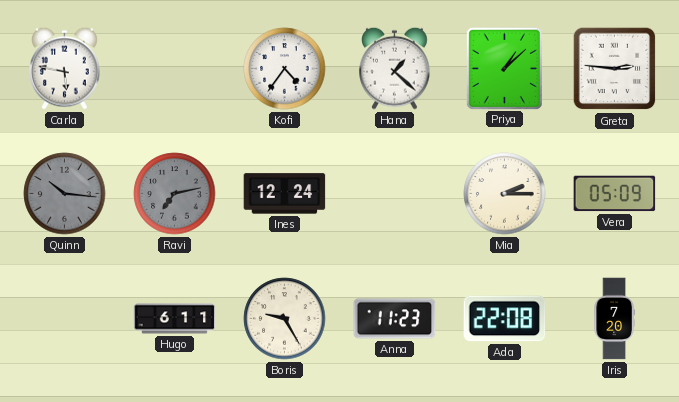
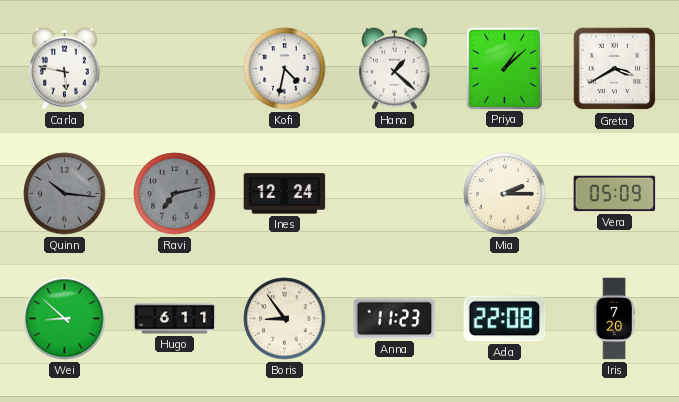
Kofi: 4:36 -> 4:32
Greta: 2:46 -> 3:40
Wei: none -> 8:52
Boris: 9:25 -> 8:54
